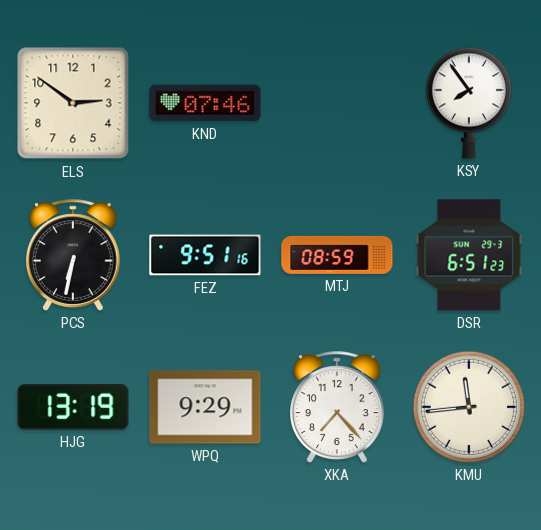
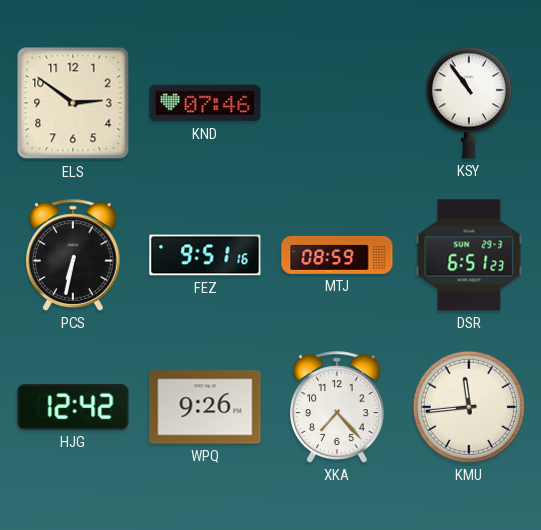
KSY: 7:54 -> 10:54
HJG: 13:19 -> 12:42
WPQ: 9:29 -> 9:26
